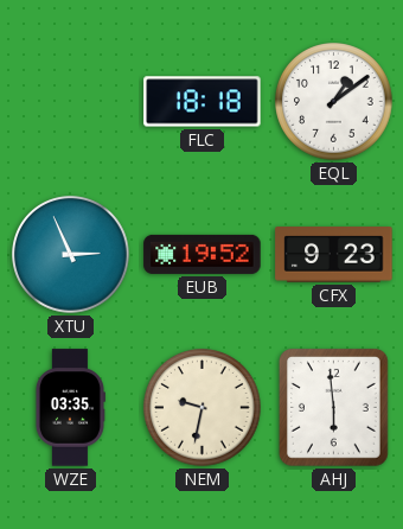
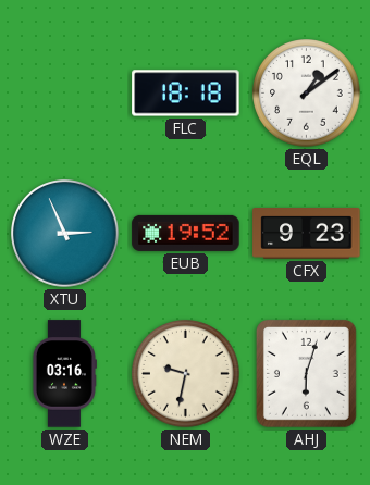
WZE: 03:35 -> 03:16
AHJ: 5:59 -> 6:03
